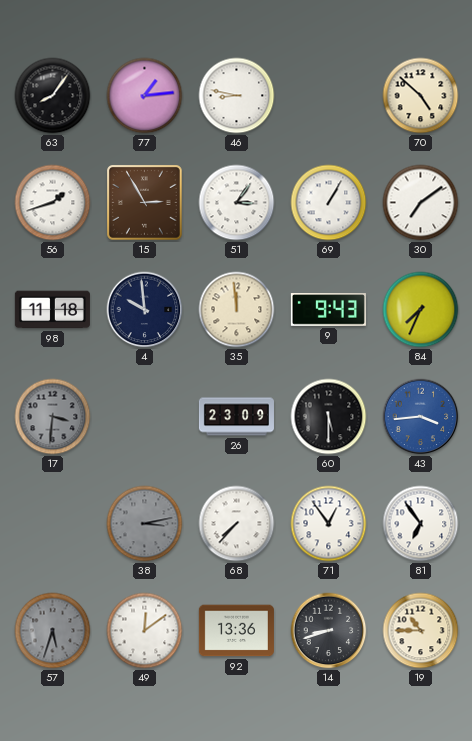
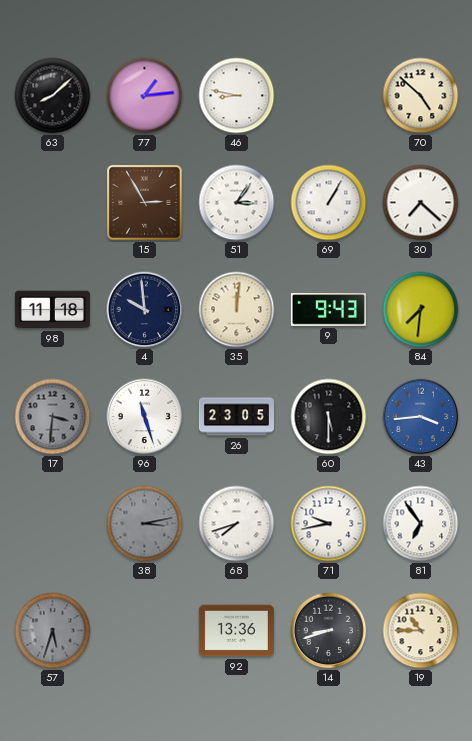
63: 8:06 -> 8:08
56: 1:42 -> none
30: 7:09 -> 7:22
35: 11:59 -> 12:01
84: 7:34 -> 7:31
96: none -> 11:27
26: 23:09 -> 23:05
68: 7:37 -> 7:42
71: 12:54 -> 9:43
49: 12:09 -> none
